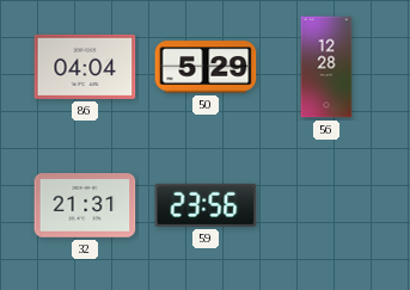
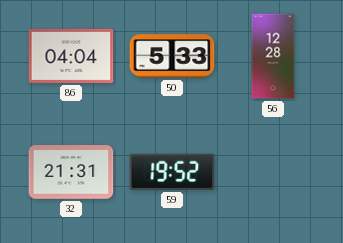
50: 5:29 -> 5:33
59: 23:56 -> 19:52
